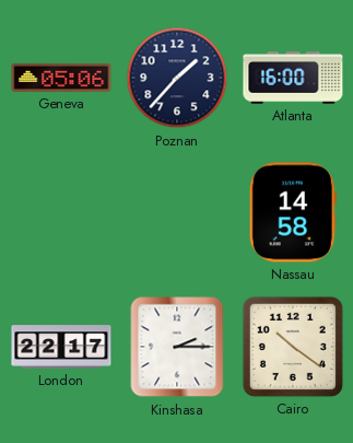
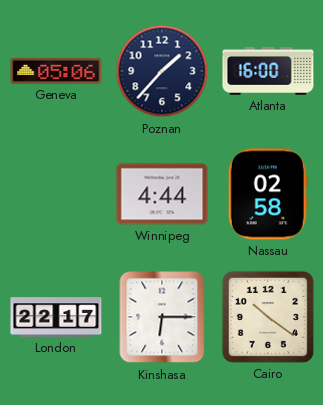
Winnipeg: none -> 4:44
Nassau: 14:58 -> 02:58
Kinshasa: 2:15 -> 6:15
